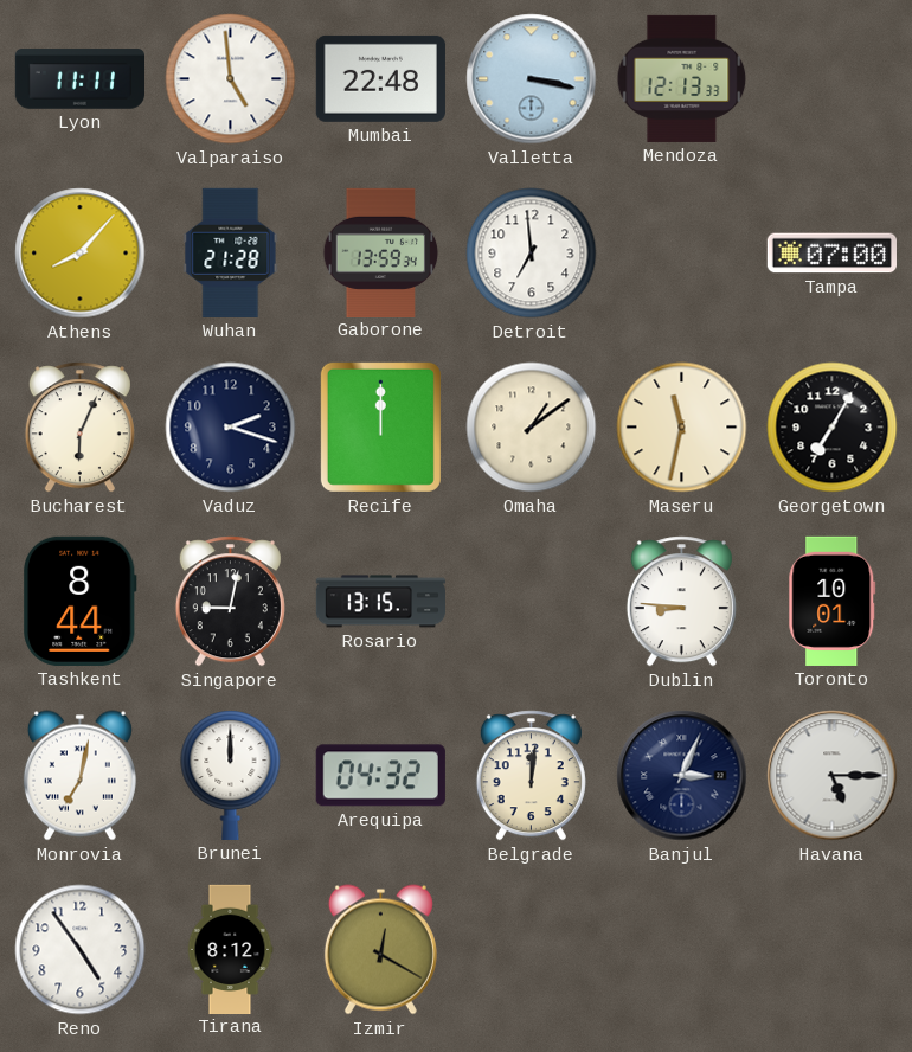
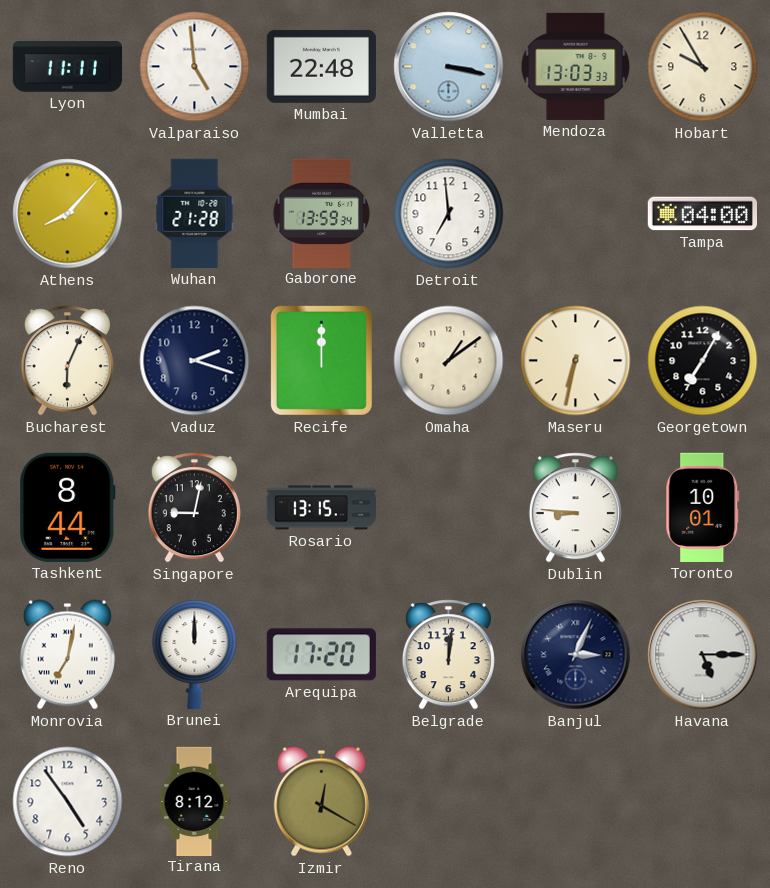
Mendoza: 12:13 -> 13:03
Hobart: none -> 9:55
Tampa: 07:00 -> 04:00
Maseru: 11:32 -> 6:32
Arequipa: 04:32 -> 17:20
